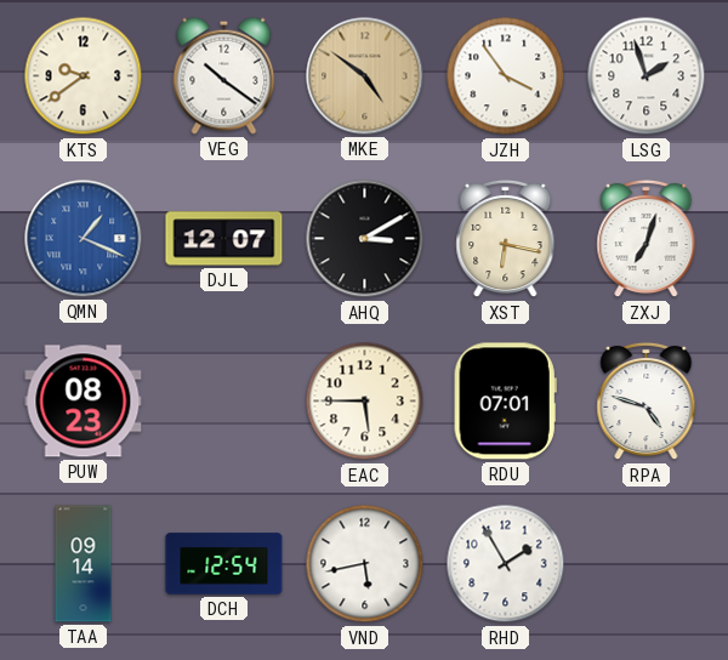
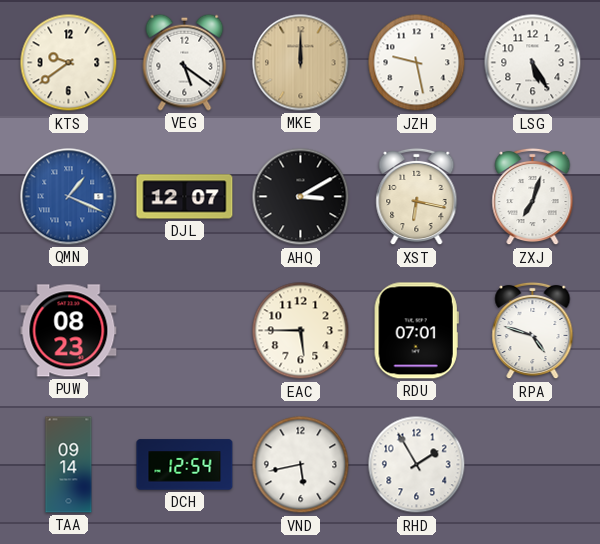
VEG: 10:21 -> 5:21
MKE: 4:51 -> 12:00
JZH: 3:54 -> 9:28
LSG: 1:57 -> 5:25
